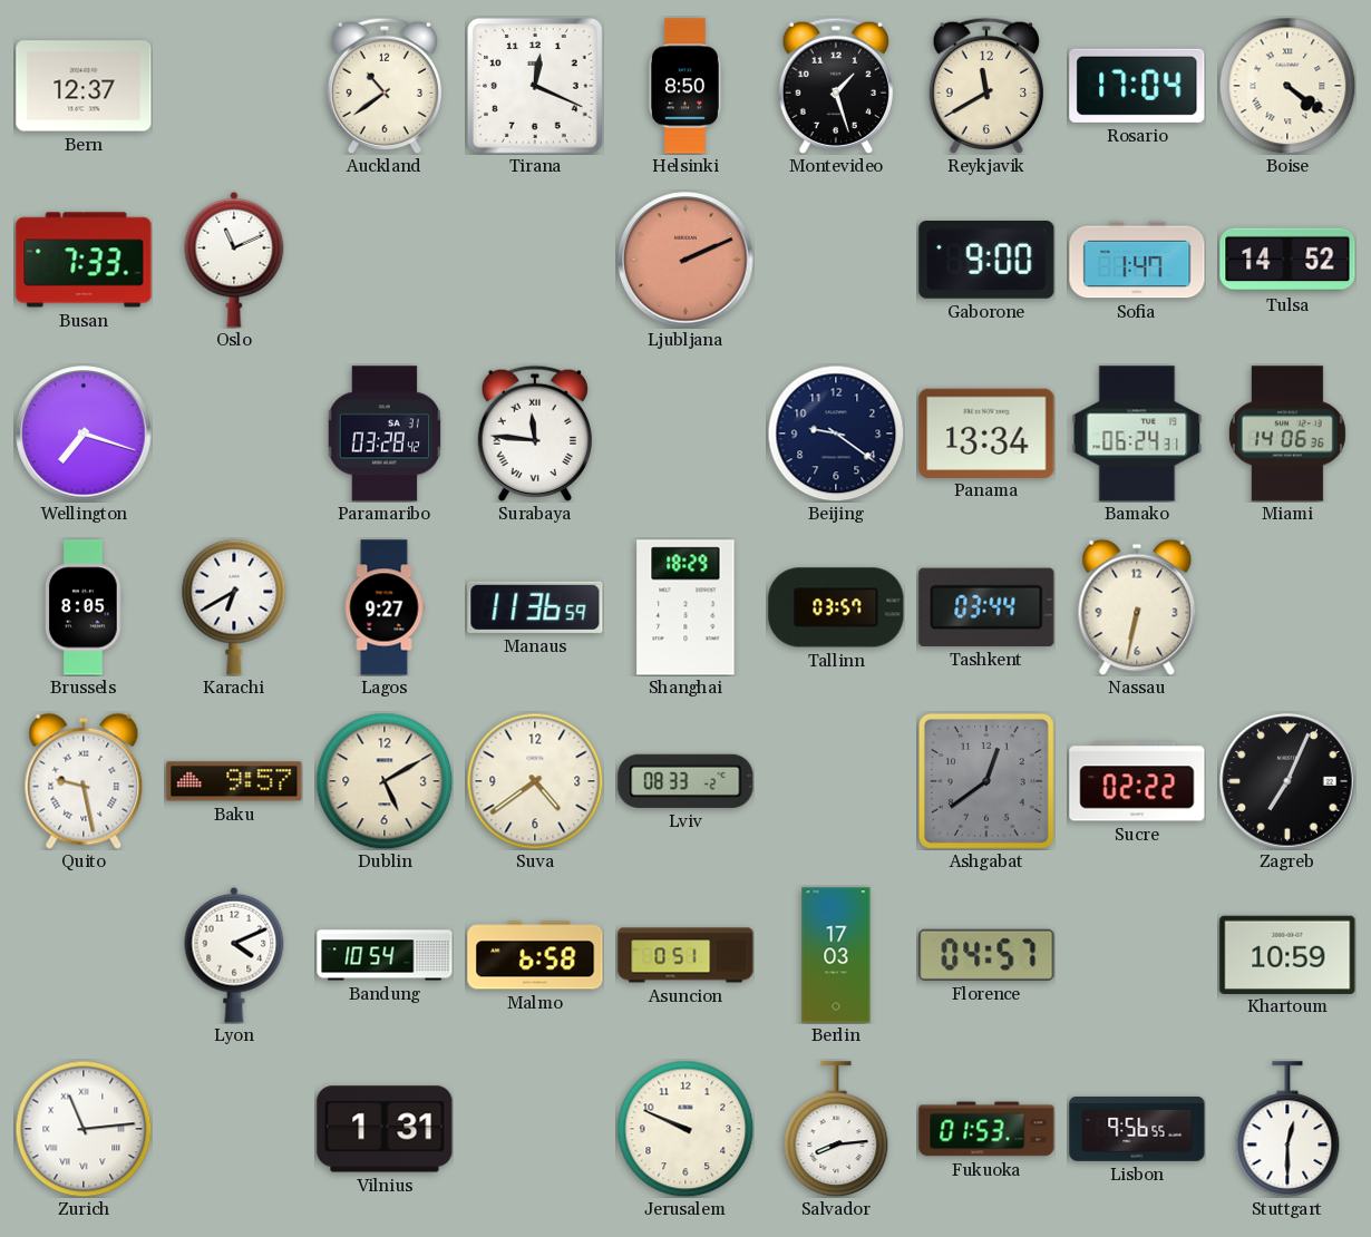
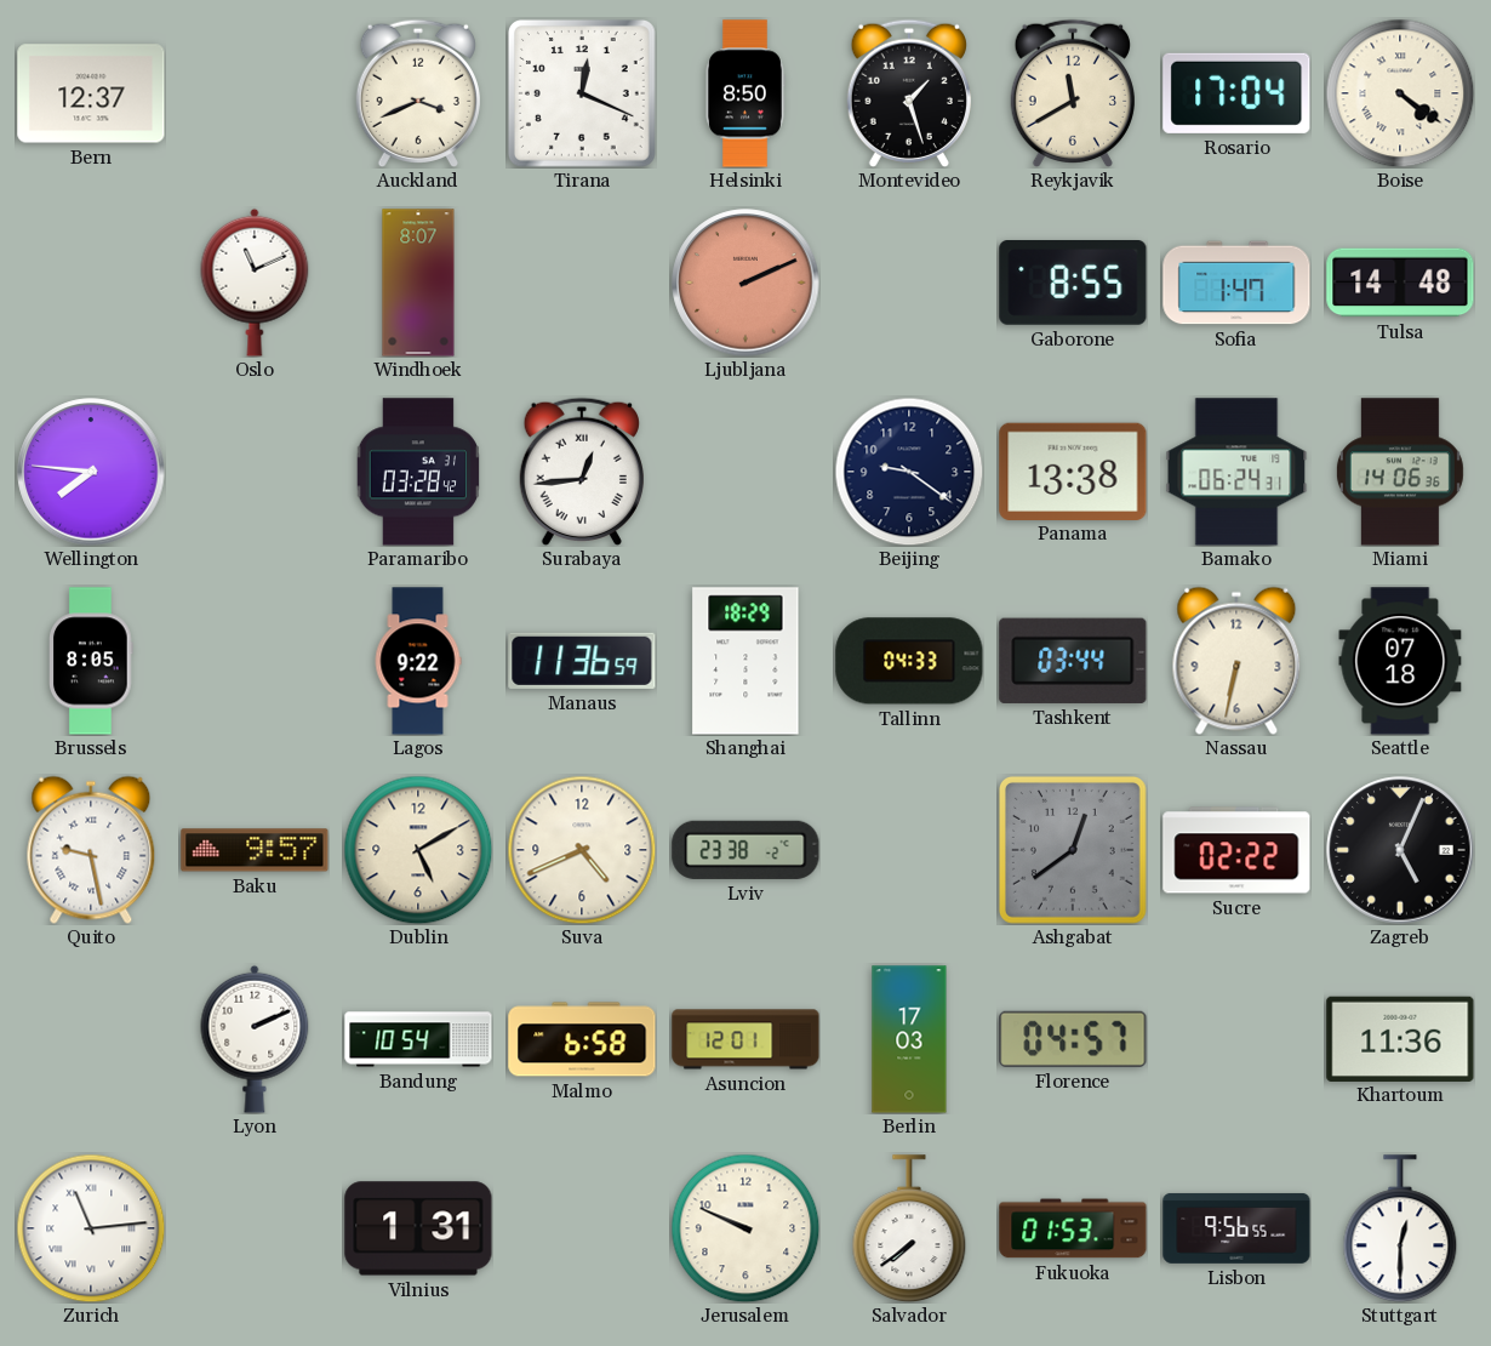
Auckland: 10:39 -> 3:41
Busan: 7:33 -> none
Windhoek: none -> 8:07
Gaborone: 9:00 -> 8:55
Tulsa: 14:52 -> 14:48
Wellington: 7:18 -> 7:46
Surabaya: 11:46 -> 12:44
Panama: 13:34 -> 13:38
Karachi: 6:40 -> none
Lagos: 9:27 -> 9:22
Tallinn: 03:57 -> 04:33
Seattle: none -> 07:18
Suva: 4:39 -> 4:41
Lviv: 08:33 -> 23:38
Zagreb: 7:04 -> 5:04
Lyon: 4:11 -> 2:11
Asuncion: 0:51 -> 12:01
Khartoum: 10:59 -> 11:36
Salvador: 8:14 -> 7:39
